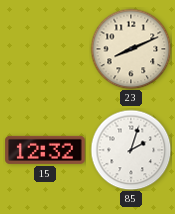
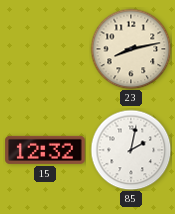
23: 8:11 -> 8:13
85: 2:03 -> 2:02
